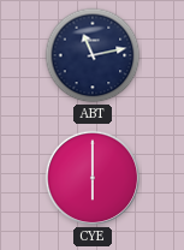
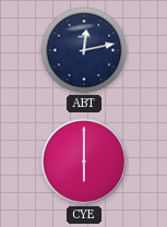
ABT: 11:13 -> 12:13
